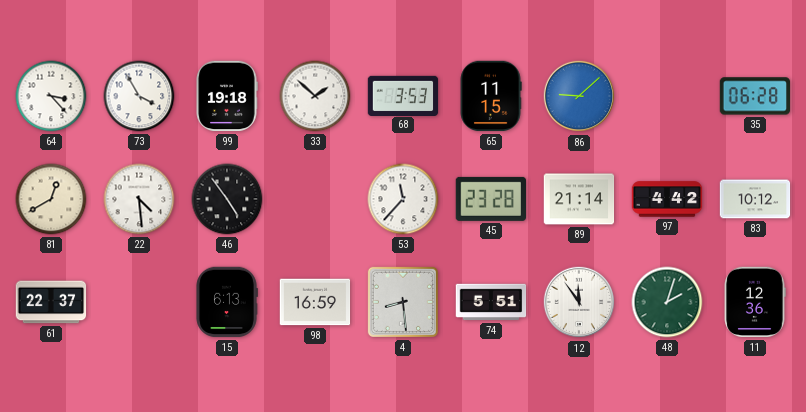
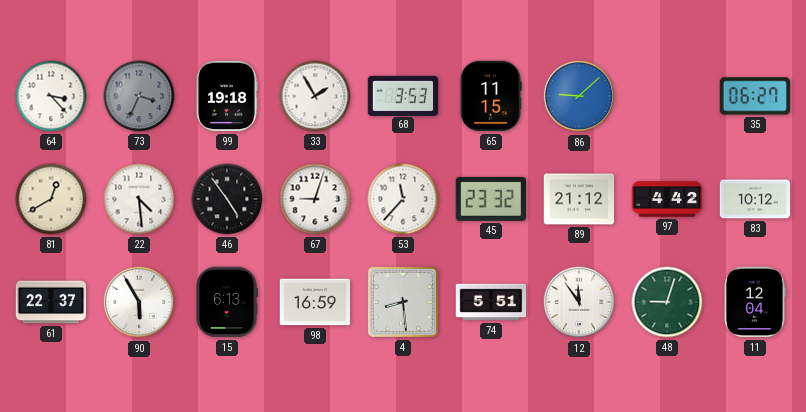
73: 3:55 -> 3:34
73 dial: white -> grey
33: 1:52 -> 1:55
35: 06:28 -> 06:27
67: none -> 9:03
45: 23:28 -> 23:32
89: 21:14 -> 21:12
90: none -> 5:55
48: 2:03 -> 9:03
11: 12:36 -> 12:04
